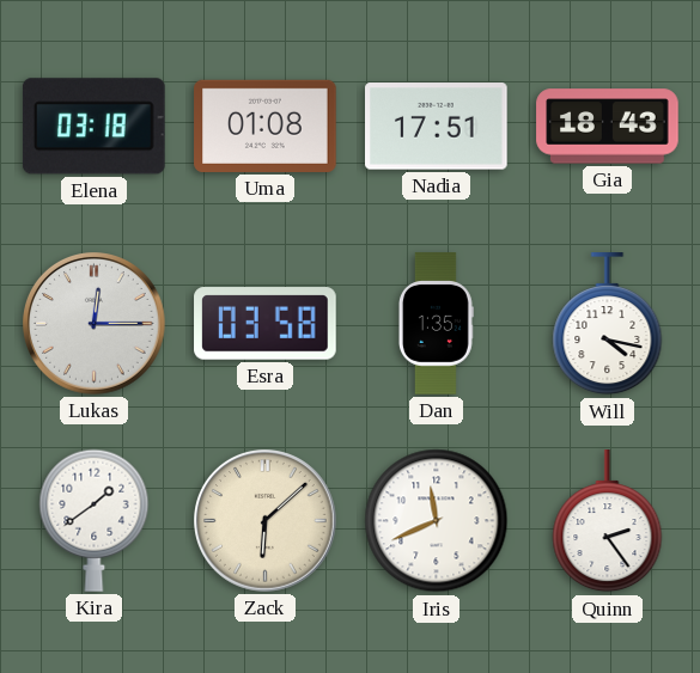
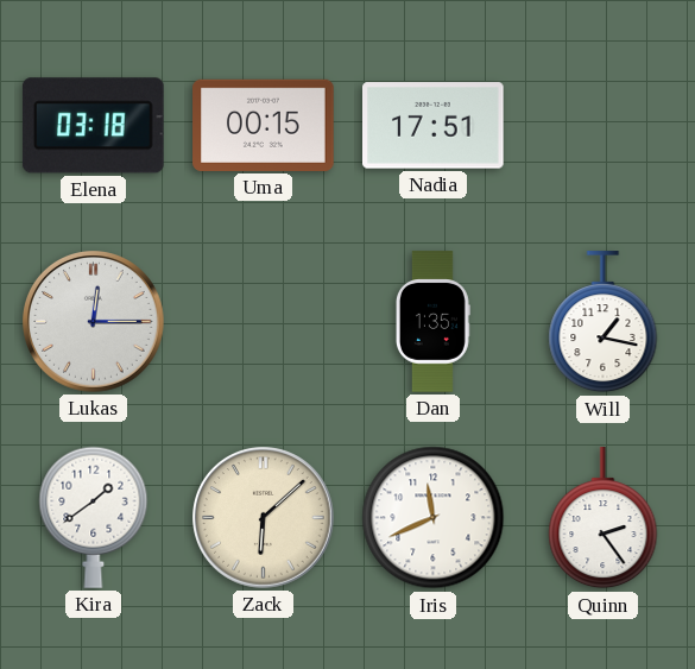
Uma: 01:08 -> 00:15
Gia: 18:43 -> none
Esra: 03:58 -> none
Will: 4:17 -> 1:17
